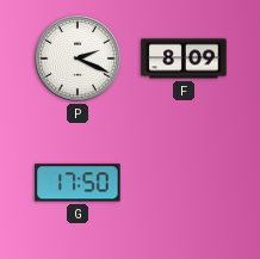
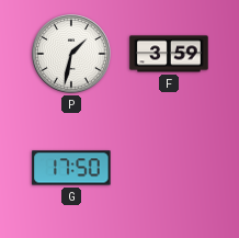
P: 2:19 -> 1:32
F: 8:09 -> 3:59
